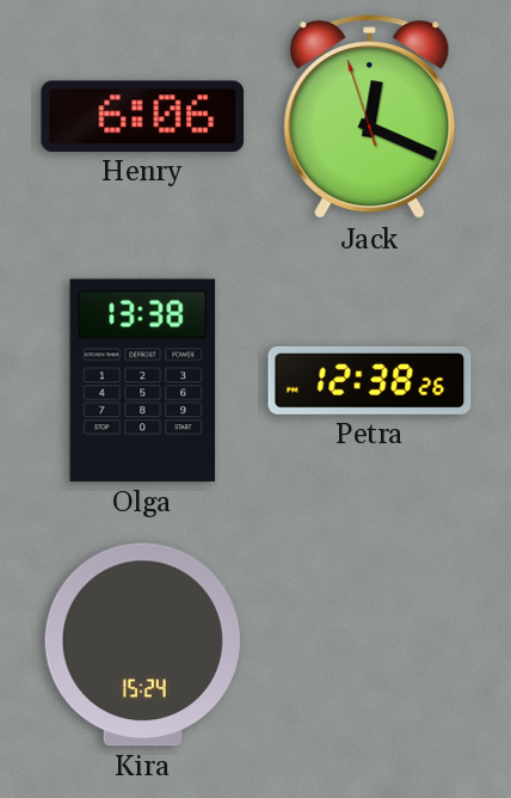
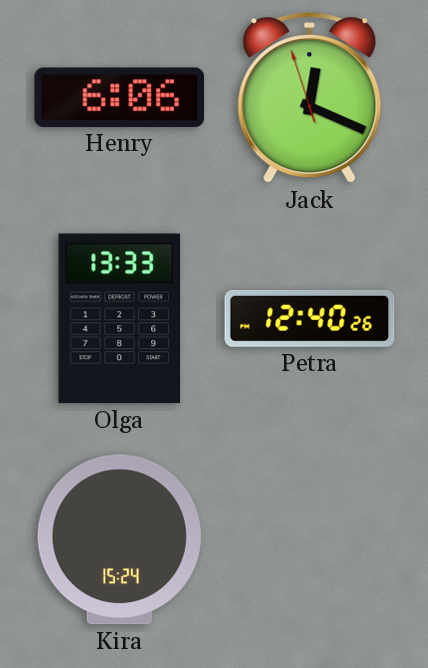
Olga: 13:38 -> 13:33
Petra: 12:38 -> 12:40
